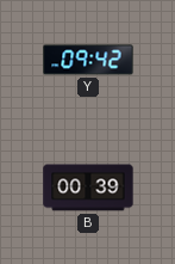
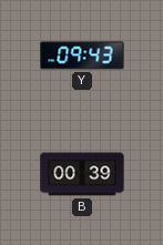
Y: 09:42 -> 09:43
